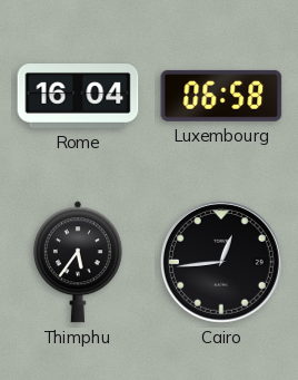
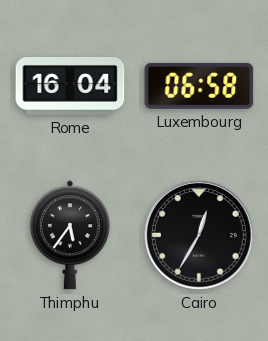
Cairo: 12:44 -> 12:35
